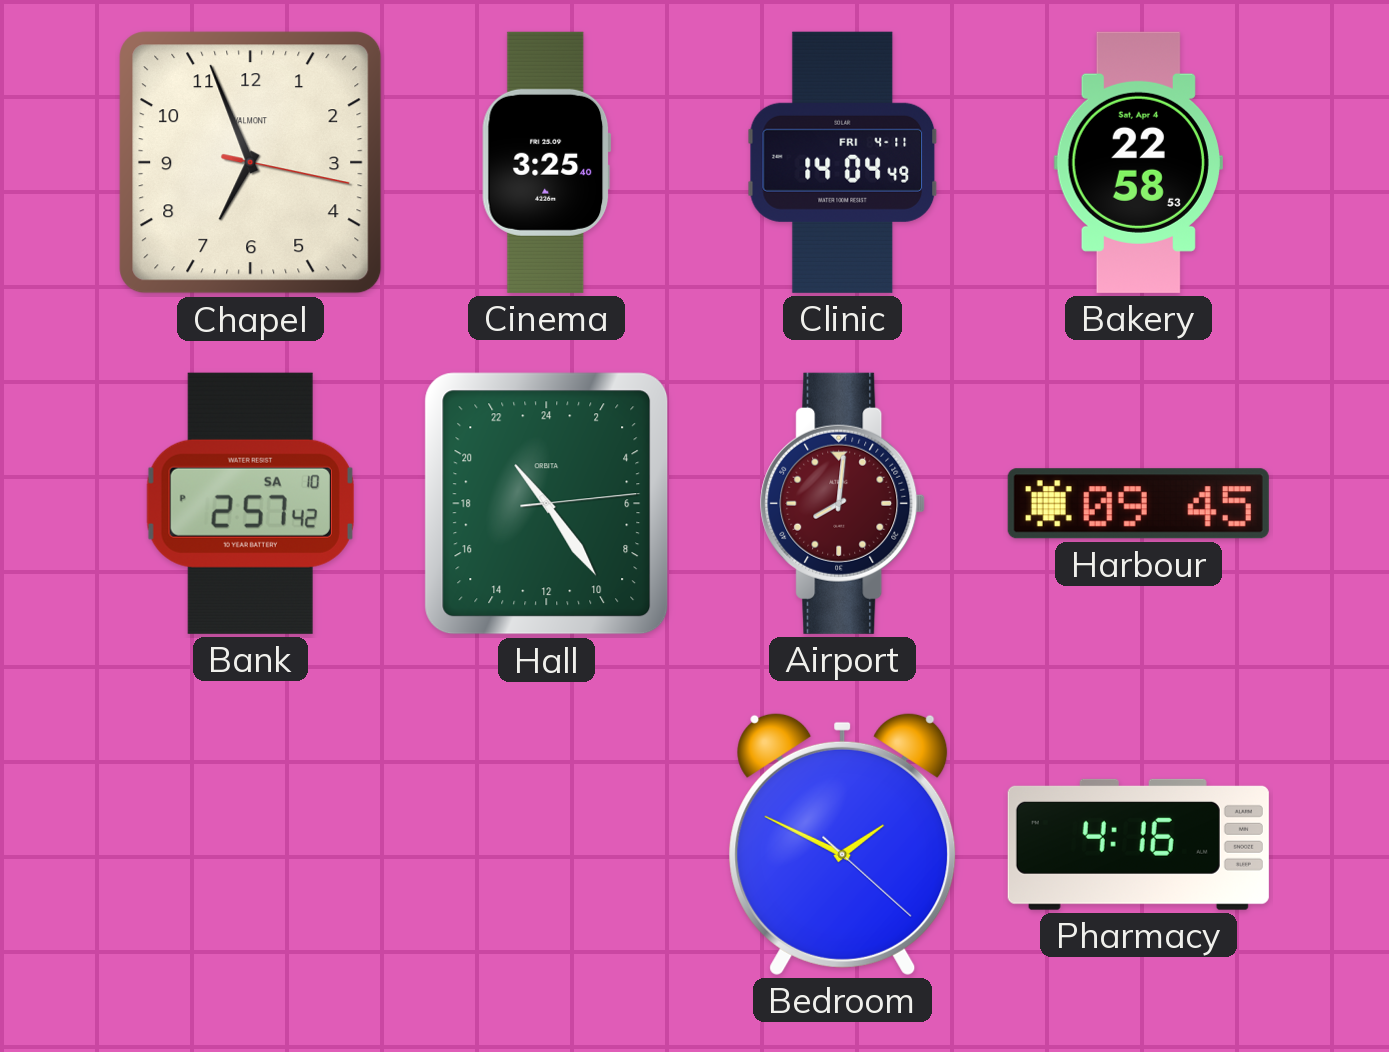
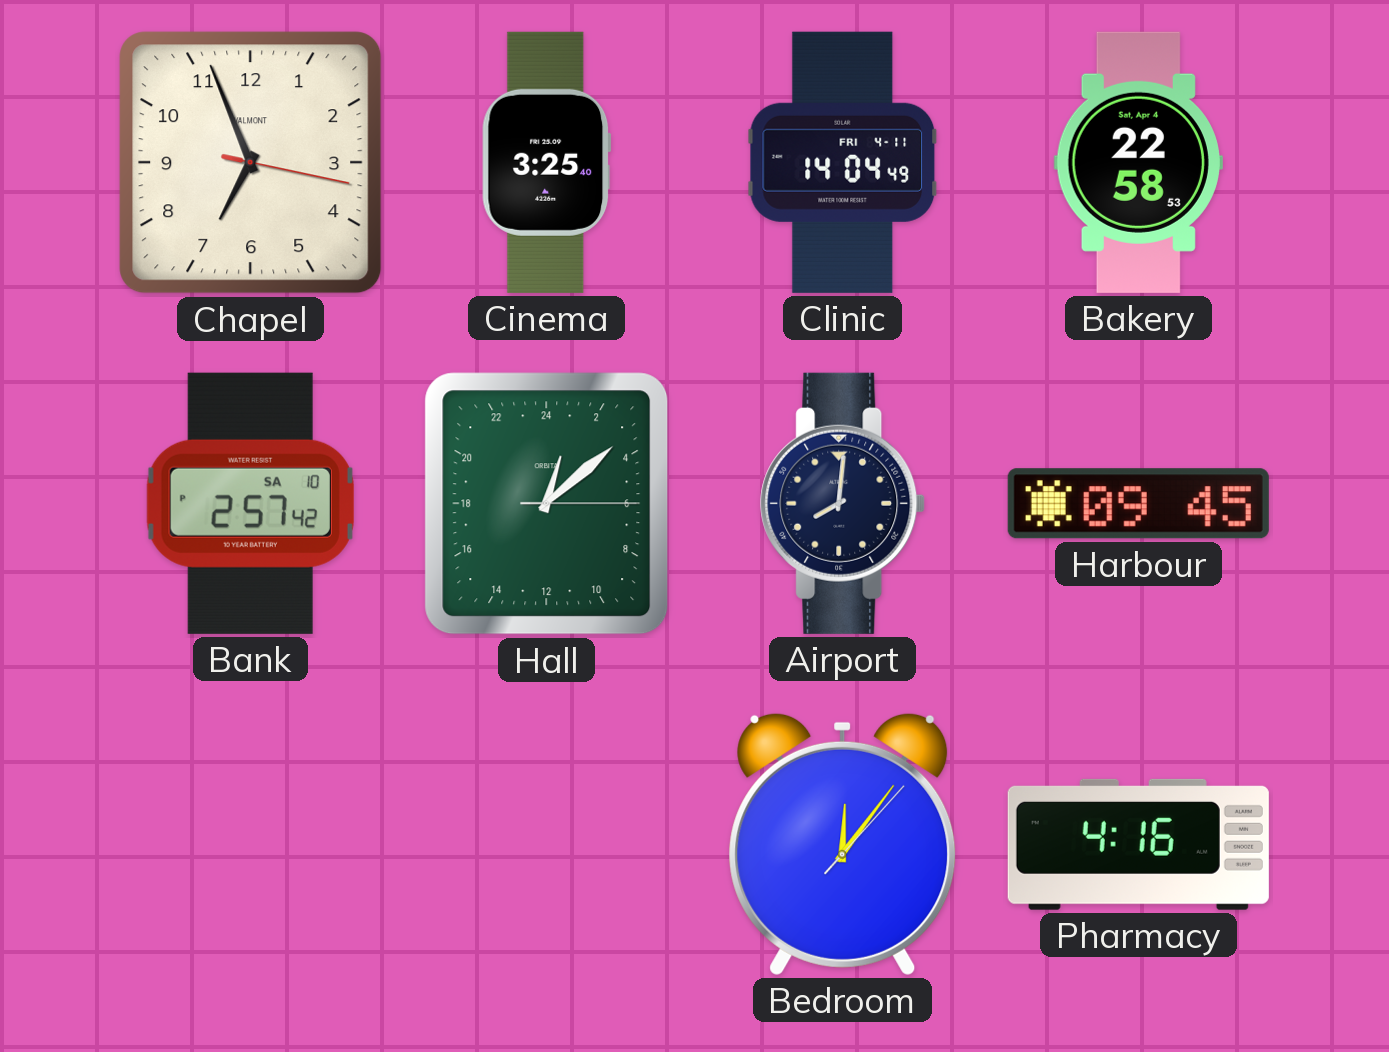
Hall: 21:24 -> 1:08
Airport dial: burgundy -> navy
Bedroom: 1:49 -> 12:06
